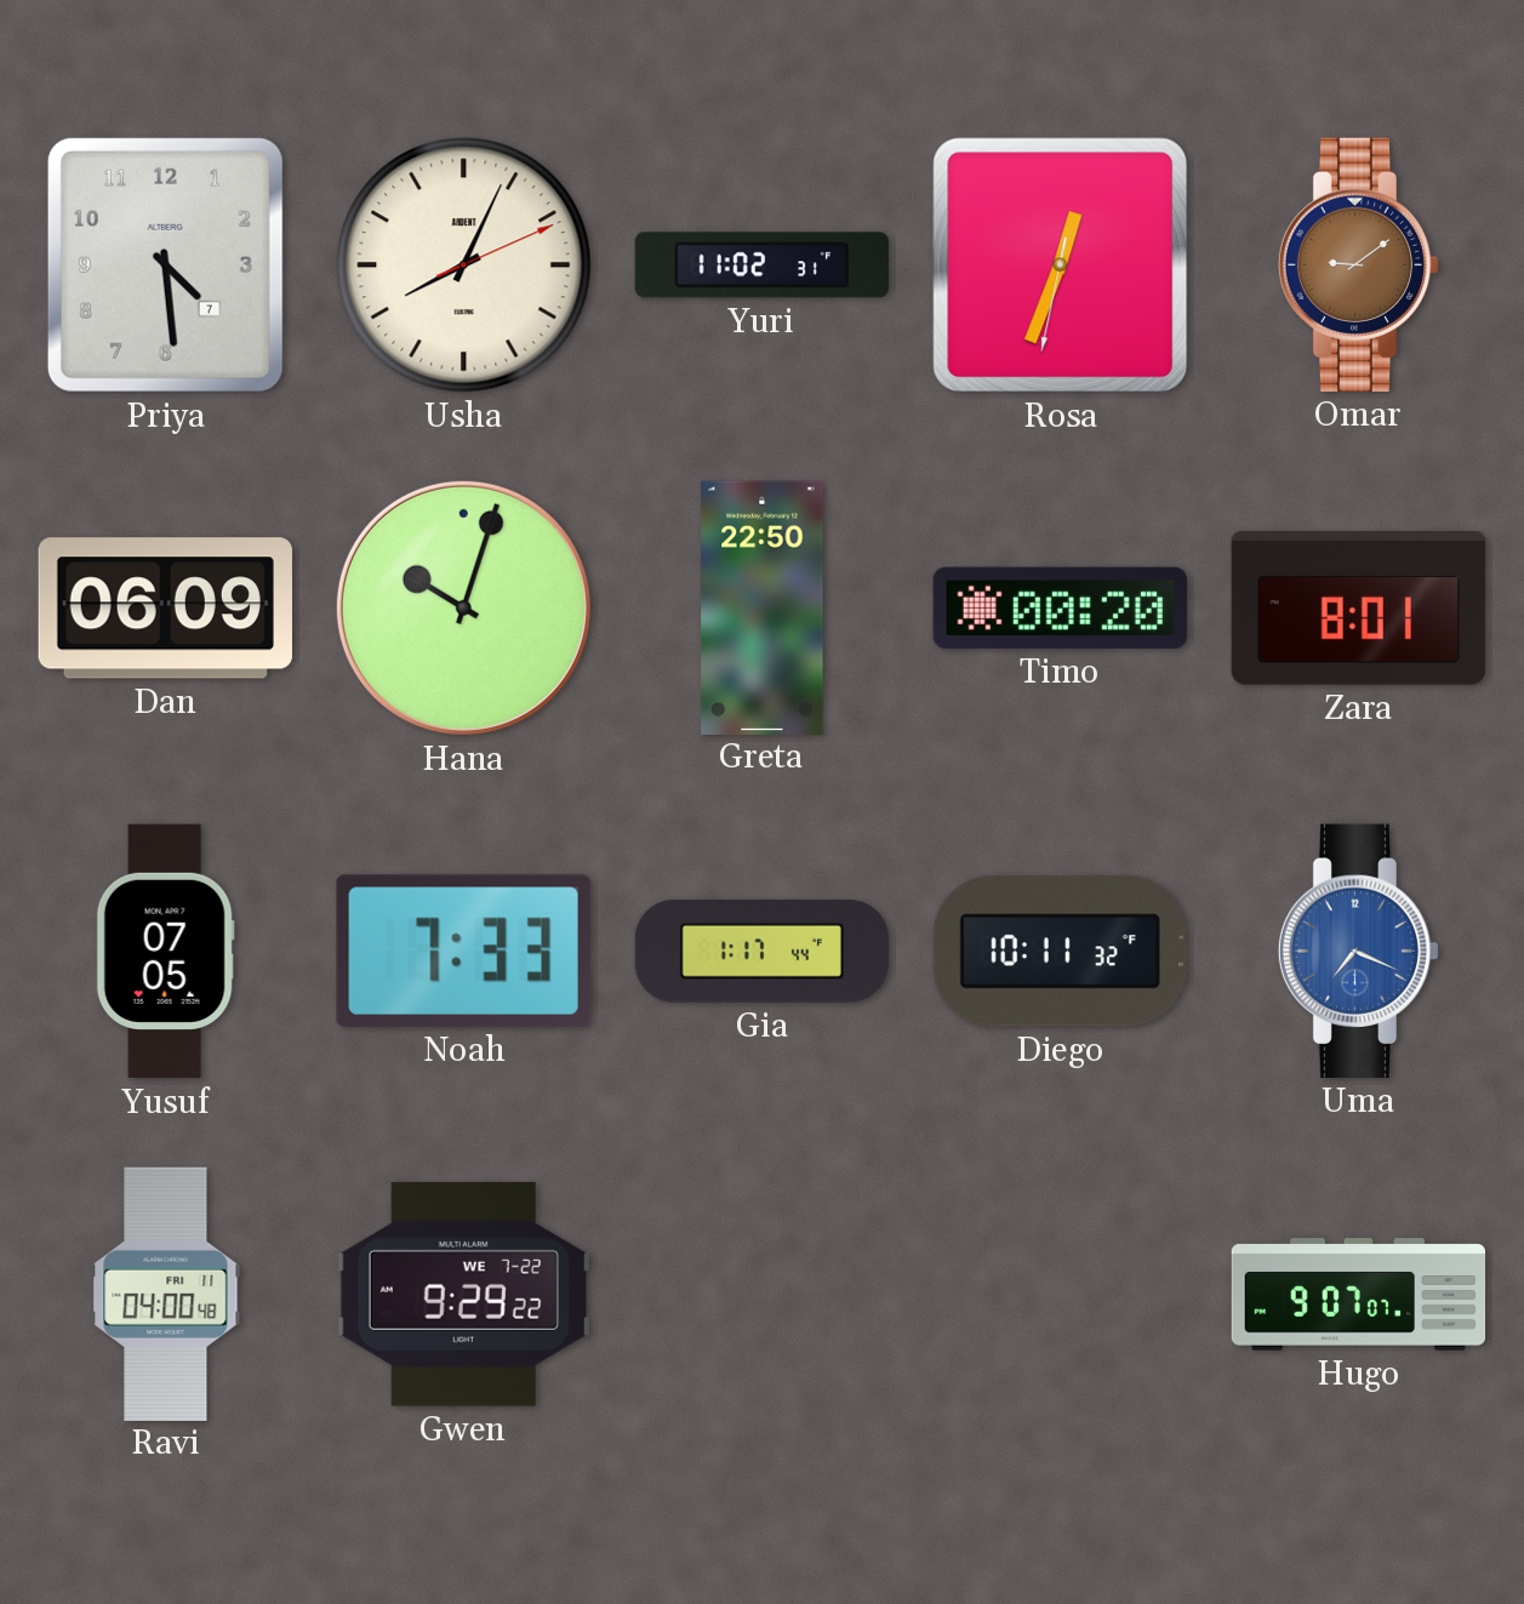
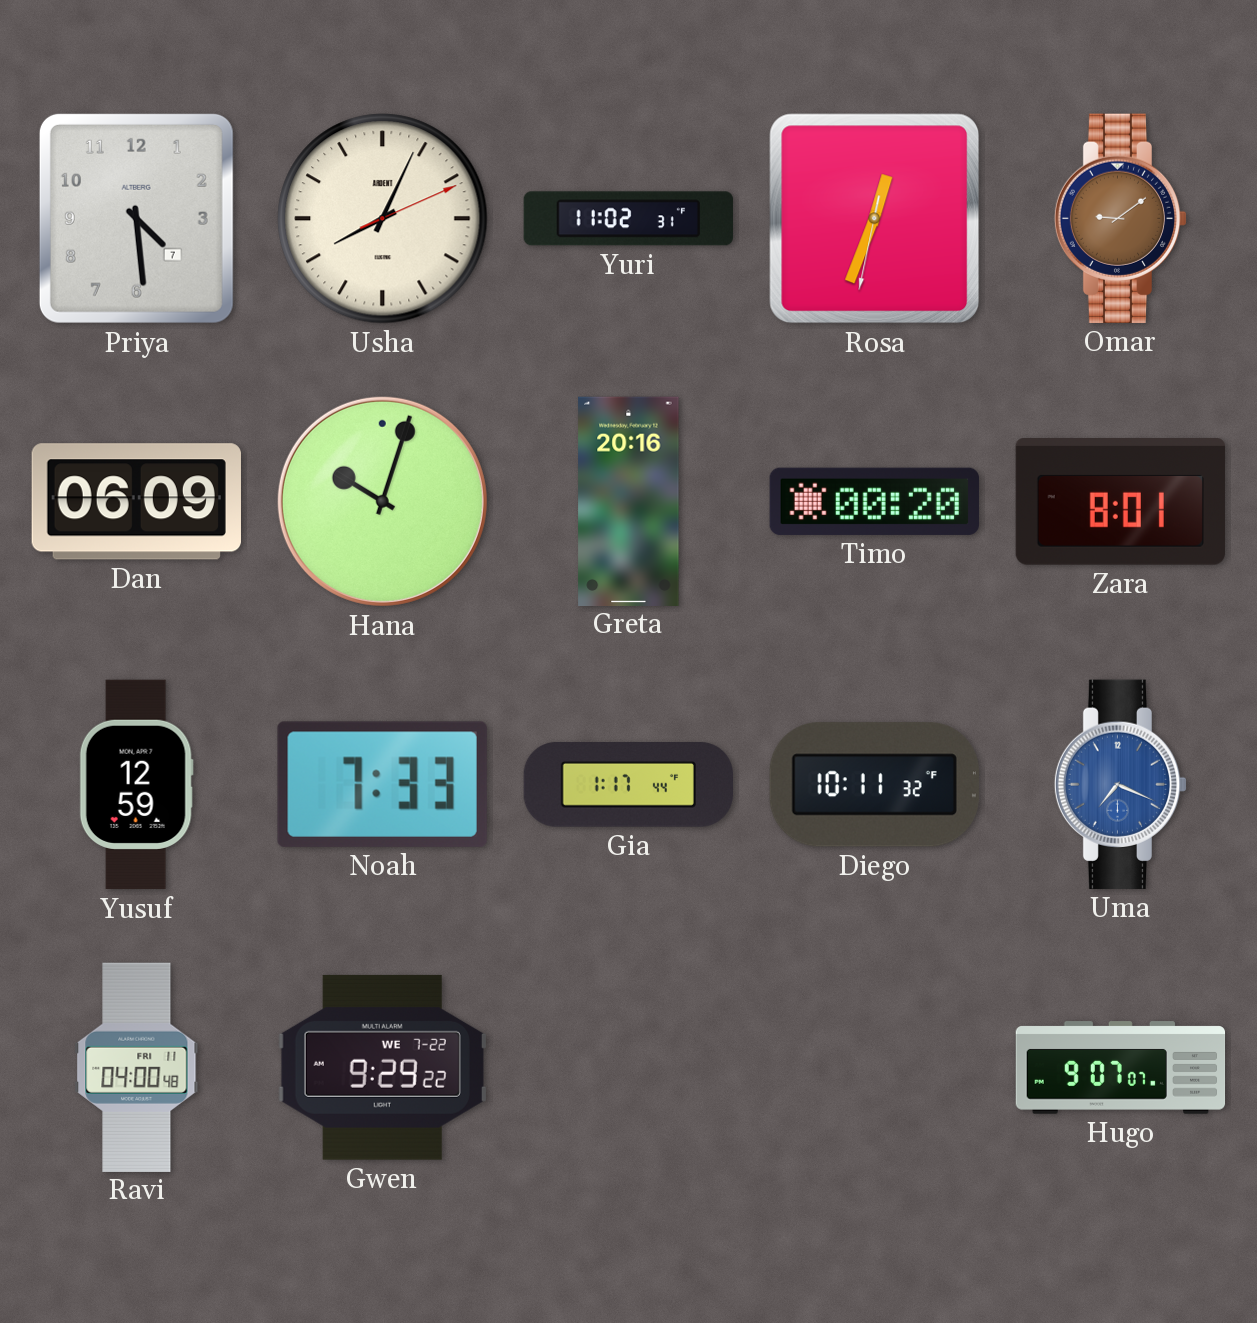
Greta: 22:50 -> 20:16
Yusuf: 07:05 -> 12:59
